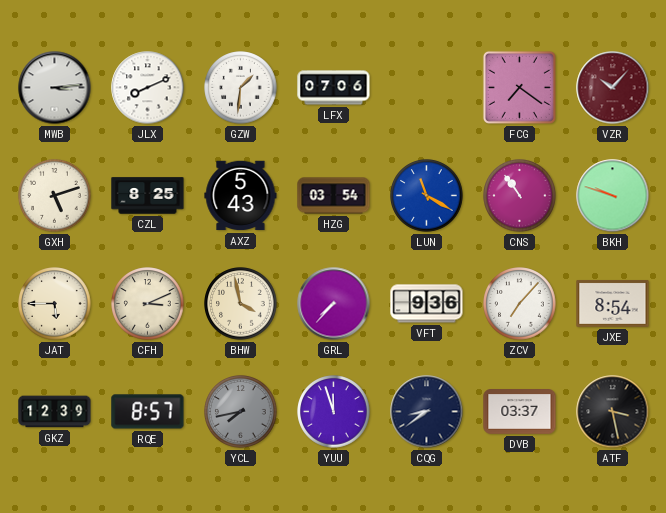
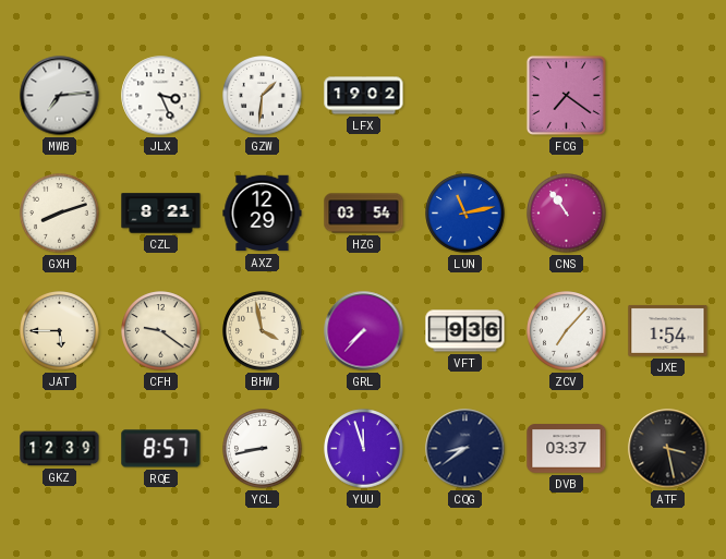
MWB: 3:14 -> 7:14
JLX: 8:11 -> 3:26
LFX: 07:06 -> 19:02
VZR: 10:07 -> none
GXH: 5:12 -> 8:12
CZL: 8:25 -> 8:21
AXZ: 5:43 -> 12:29
LUN: 11:20 -> 11:13
BKH: 9:48 -> none
CFH: 3:11 -> 9:21
JXE: 8:54 -> 1:54
YCL: 7:43 -> 8:43
YCL dial: grey -> white
